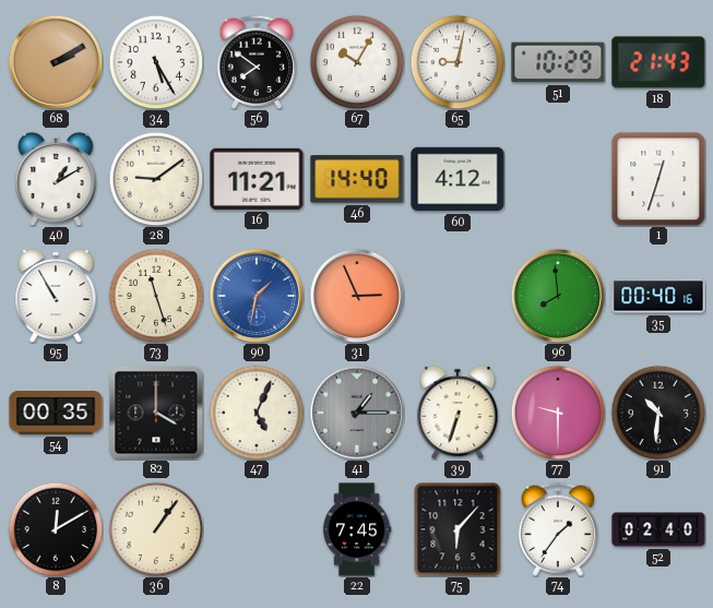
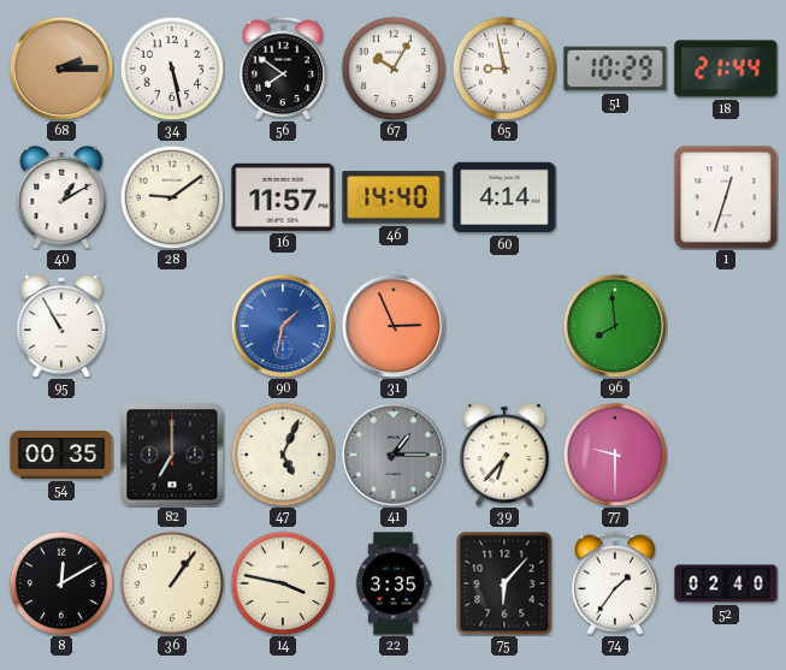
68: 2:10 -> 2:15
34: 5:25 -> 5:28
65: 9:02 -> 8:58
18: 21:43 -> 21:44
16: 11:21 -> 11:57
60: 4:12 -> 4:14
73: 11:27 -> none
35: 00:40 -> none
82: 4:00 -> 7:00
39: 6:33 -> 6:37
91: 10:31 -> none
14: none -> 3:47
22: 7:45 -> 3:35
